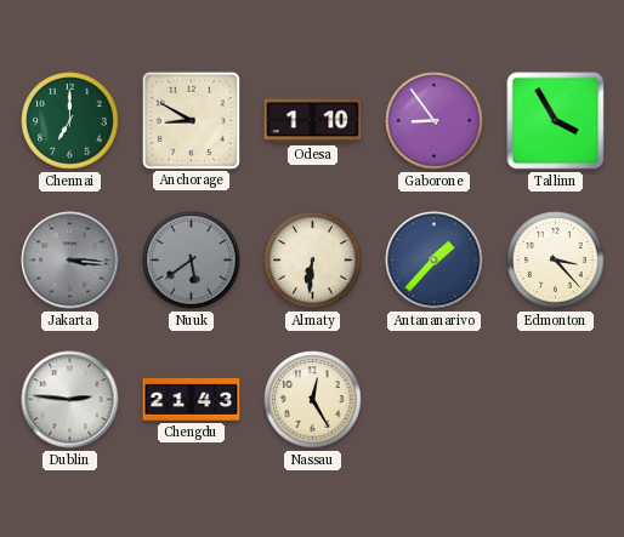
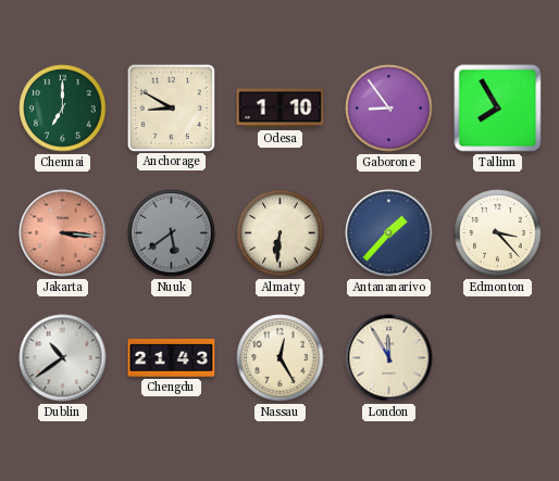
Tallinn: 3:55 -> 7:55
Jakarta dial: grey -> salmon
Dublin: 2:46 -> 10:39
London: none -> 11:55
